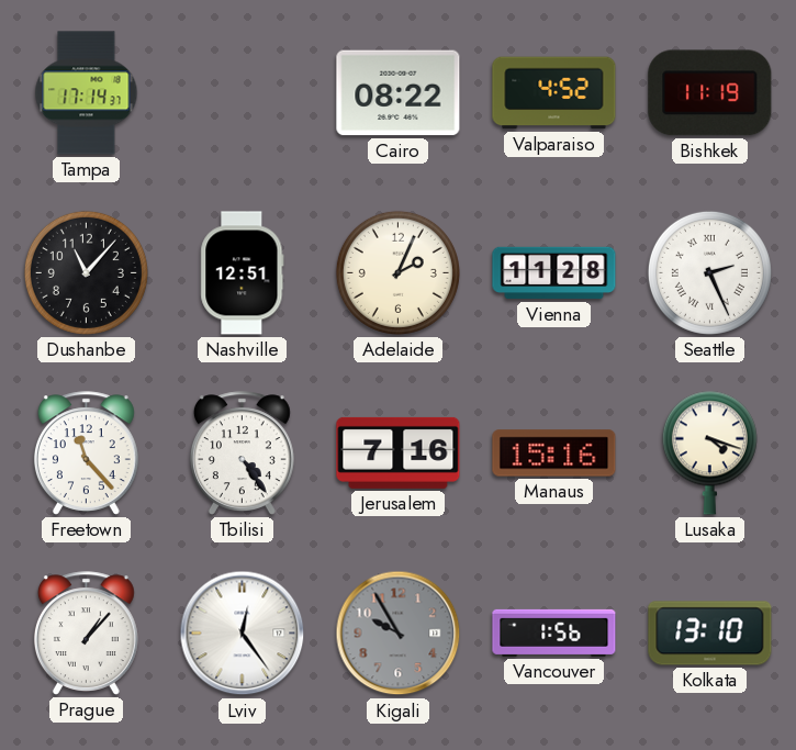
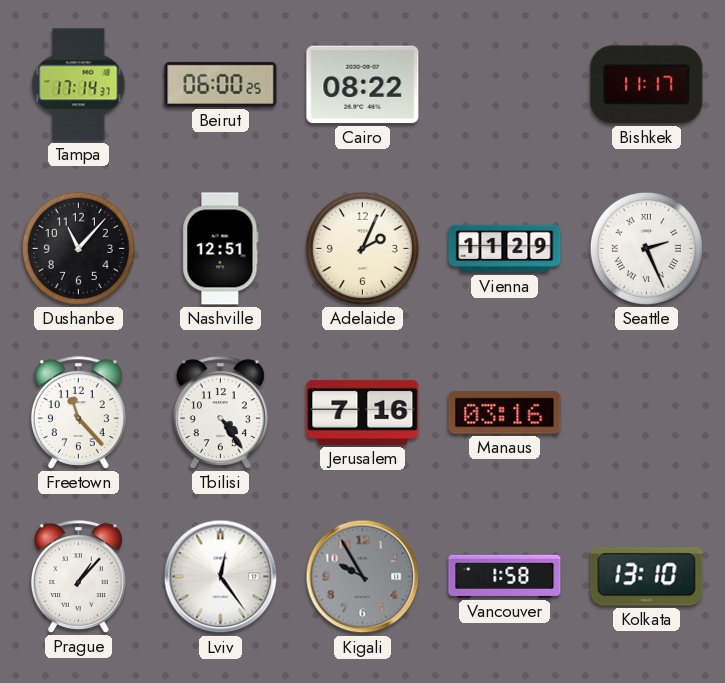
Beirut: none -> 06:00
Valparaiso: 4:52 -> none
Bishkek: 11:19 -> 11:17
Vienna: 11:28 -> 11:29
Manaus: 15:16 -> 03:16
Lusaka: 4:18 -> none
Vancouver: 1:56 -> 1:58
